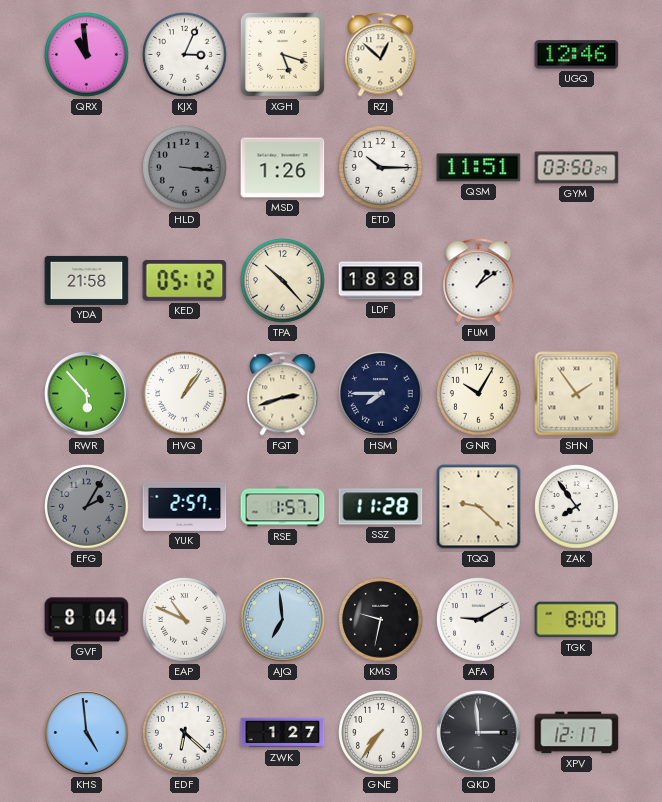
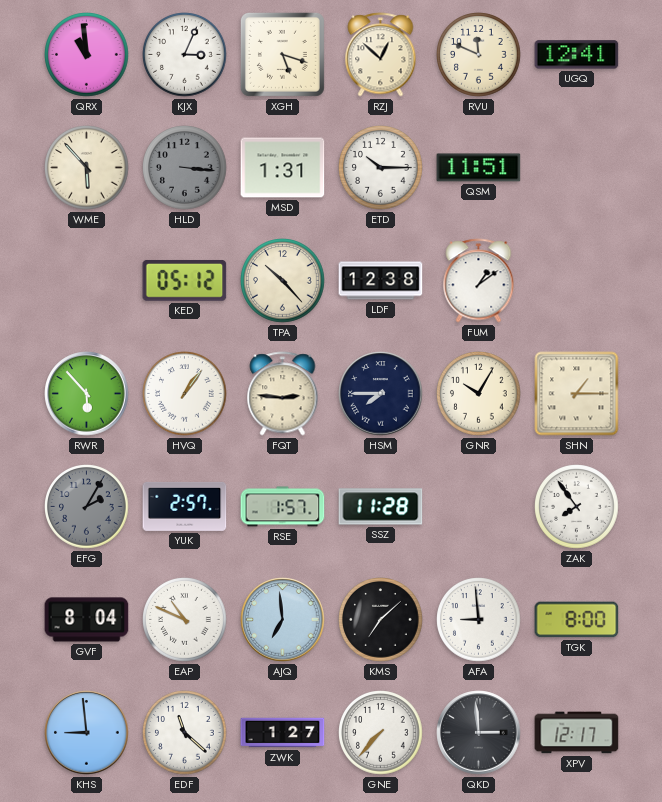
RVU: none -> 11:49
UGQ: 12:46 -> 12:41
WME: none -> 5:53
MSD: 1:26 -> 1:31
GYM: 03:50 -> none
YDA: 21:58 -> none
LDF: 18:38 -> 12:38
FQT: 2:42 -> 2:46
SHN: 1:54 -> 1:15
TQQ: 9:22 -> none
KMS: 9:32 -> 7:08
AFA: 9:10 -> 8:59
KHS: 4:59 -> 8:59
EDF: 6:22 -> 11:22
GNE: 7:36 -> 7:37
